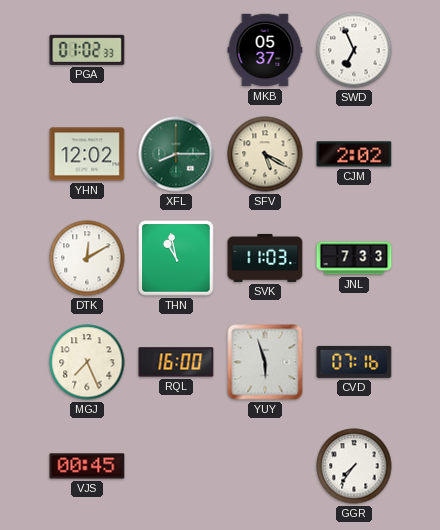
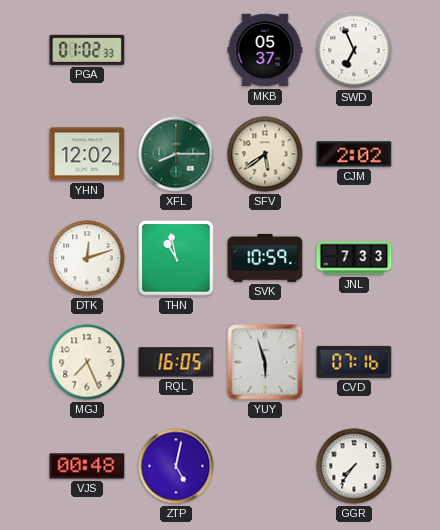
SFV: 5:20 -> 5:39
DTK: 12:10 -> 12:12
SVK: 11:03 -> 10:59
RQL: 16:00 -> 16:05
VJS: 00:45 -> 00:48
ZTP: none -> 5:02
